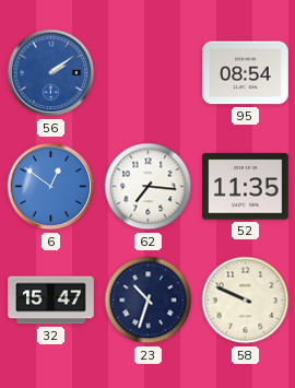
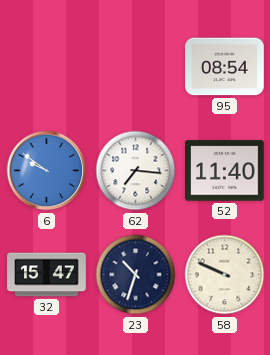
56: 2:09 -> none
6: 12:51 -> 9:51
52: 11:35 -> 11:40
